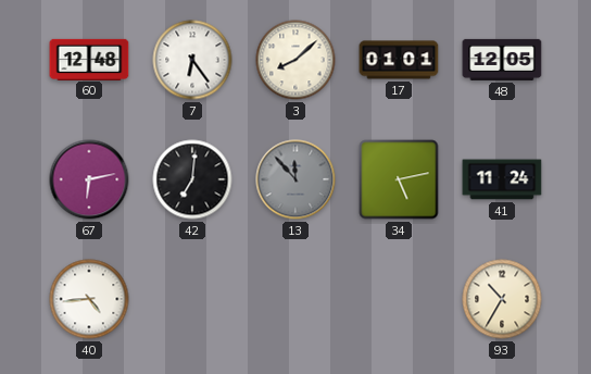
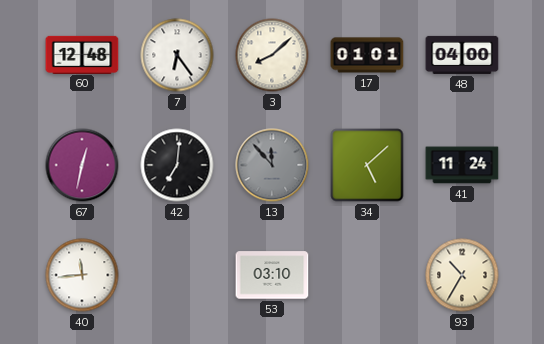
48: 12:05 -> 04:00
67: 6:13 -> 12:32
34: 5:13 -> 5:08
40: 4:44 -> 11:44
53: none -> 03:10
